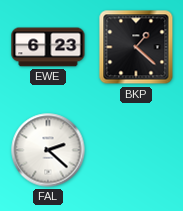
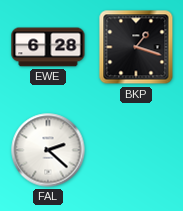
EWE: 6:23 -> 6:28
BKP: 1:22 -> 1:18
